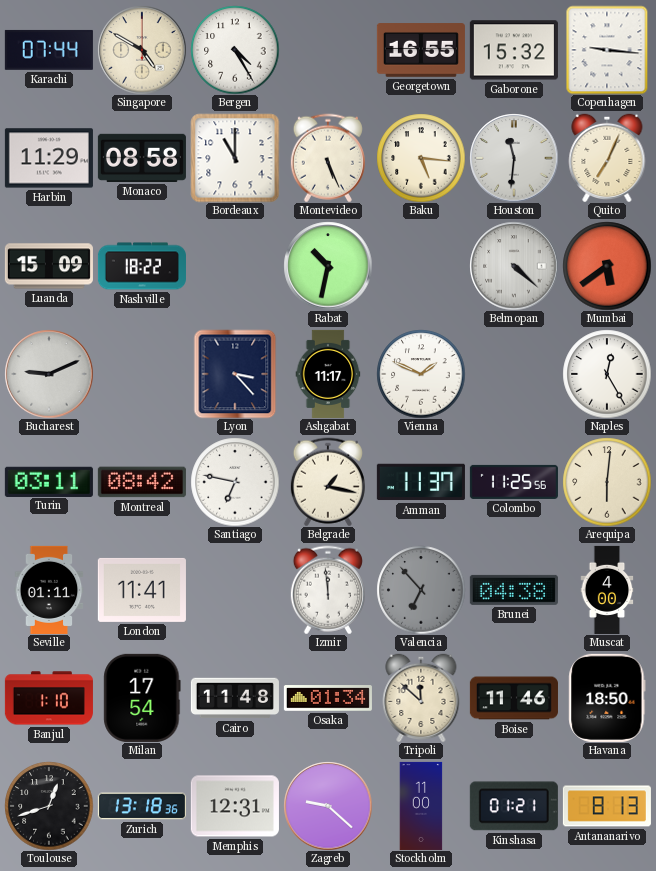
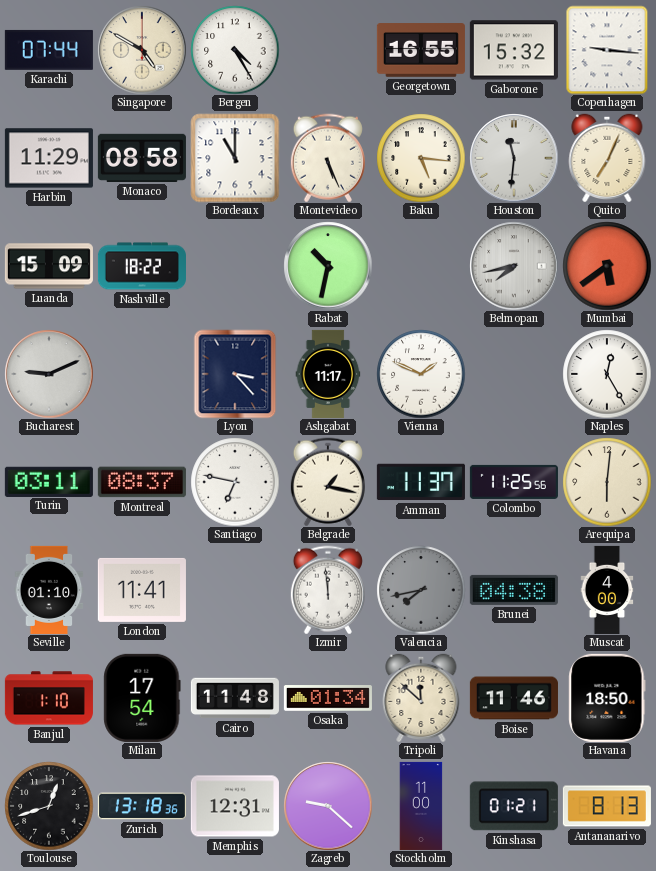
Belmopan: 4:22 -> 7:43
Montreal: 08:42 -> 08:37
Seville: 01:11 -> 01:10
Valencia: 6:53 -> 7:43
